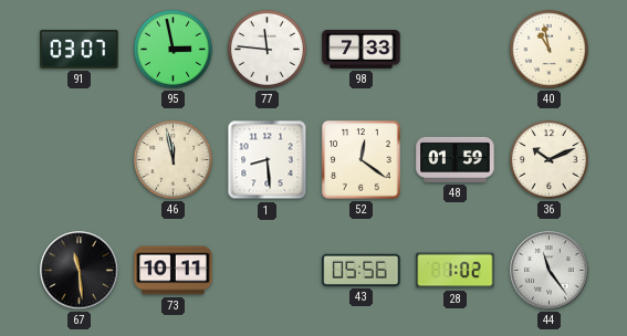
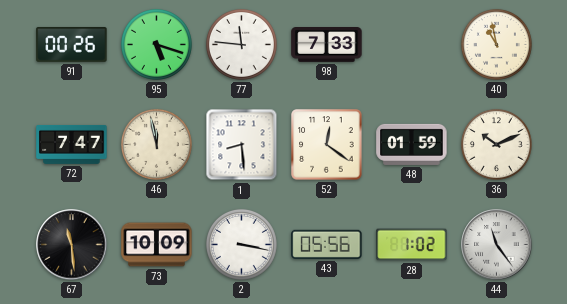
91: 03:07 -> 00:26
95: 2:58 -> 5:18
72: none -> 7:47
73: 10:11 -> 10:09
2: none -> 3:17
